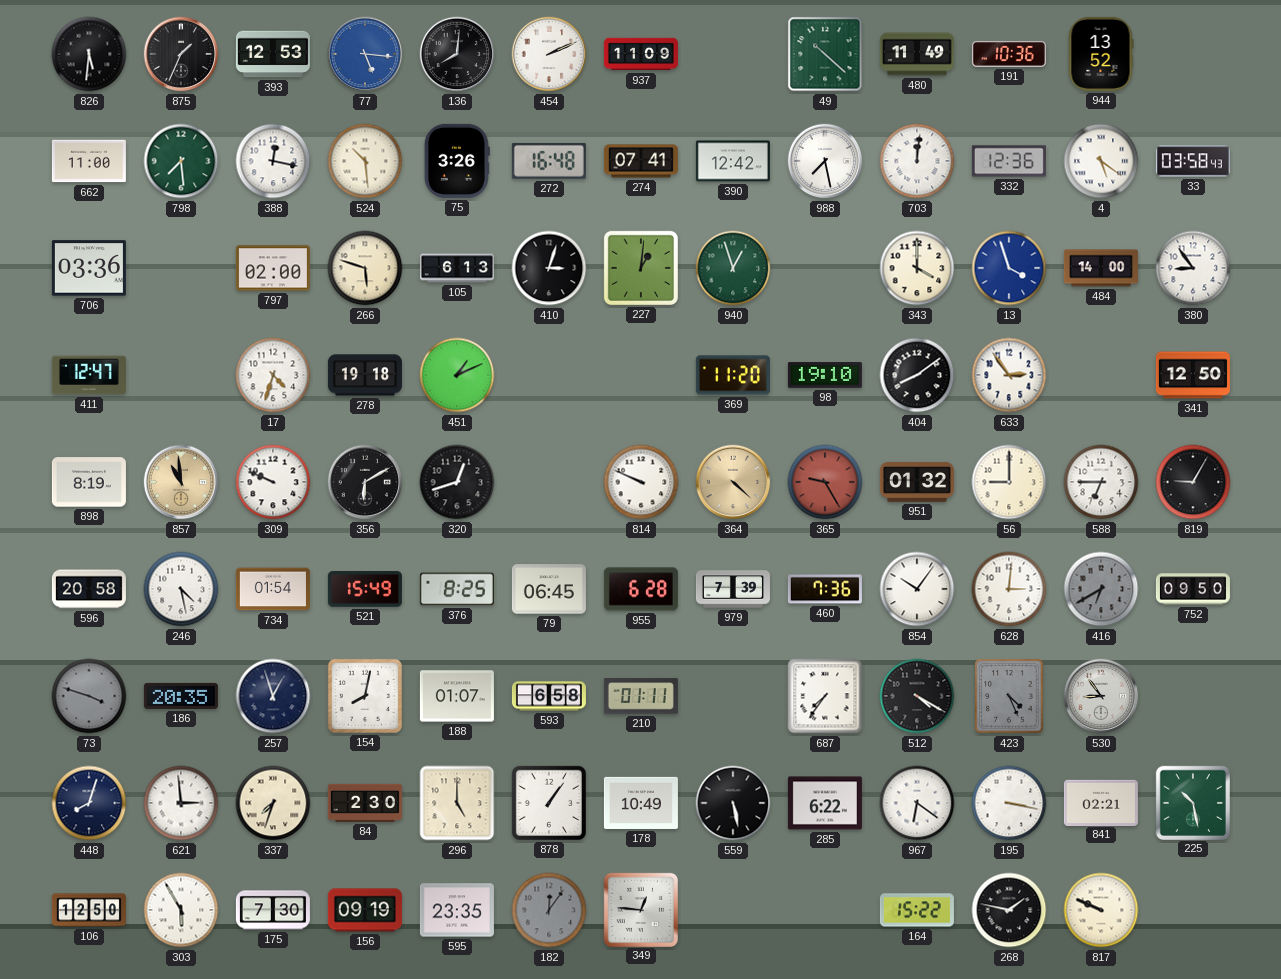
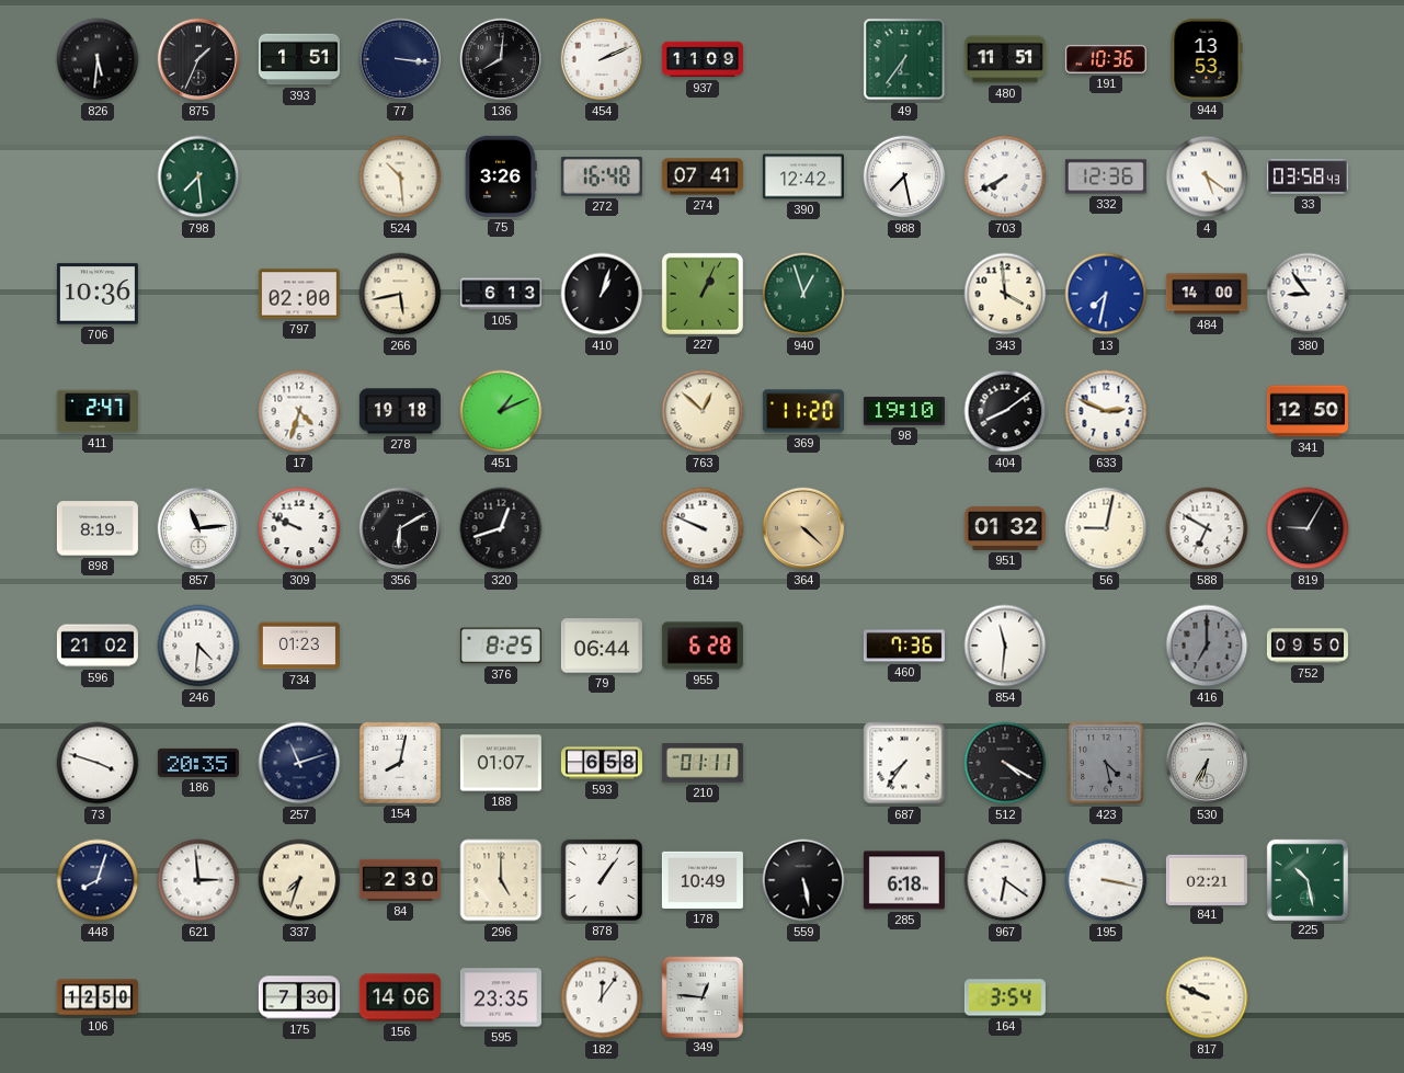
393: 12:53 -> 1:51
77: 5:16 -> 3:16
77 dial: blue -> navy
49: 10:22 -> 6:36
480: 11:49 -> 11:51
944: 13:52 -> 13:53
662: 11:00 -> none
388: 12:17 -> none
703: 12:01 -> 7:40
706: 03:36 -> 10:36
266: 5:48 -> 5:43
410: 3:03 -> 1:03
227: 1:01 -> 1:04
343: 4:00 -> 3:59
13: 3:57 -> 7:32
411: 12:47 -> 2:47
763: none -> 12:52
633: 2:54 -> 2:49
857: 10:59 -> 11:14
857 dial: champagne -> white
365: 9:25 -> none
56: 9:00 -> 9:02
588: 6:45 -> 6:50
596: 20:58 -> 21:02
246: 4:28 -> 4:31
734: 01:54 -> 01:23
521: 15:49 -> none
79: 06:45 -> 06:44
979: 7:39 -> none
854: 10:06 -> 11:31
628: 3:01 -> none
416: 6:40 -> 7:00
73 dial: grey -> white
257: 12:57 -> 11:12
423: 4:26 -> 4:28
530: 8:54 -> 6:35
285: 6:22 -> 6:18
303: 5:55 -> none
156: 09:19 -> 14:06
182 dial: grey -> white
164: 15:22 -> 3:54
268: 1:47 -> none
